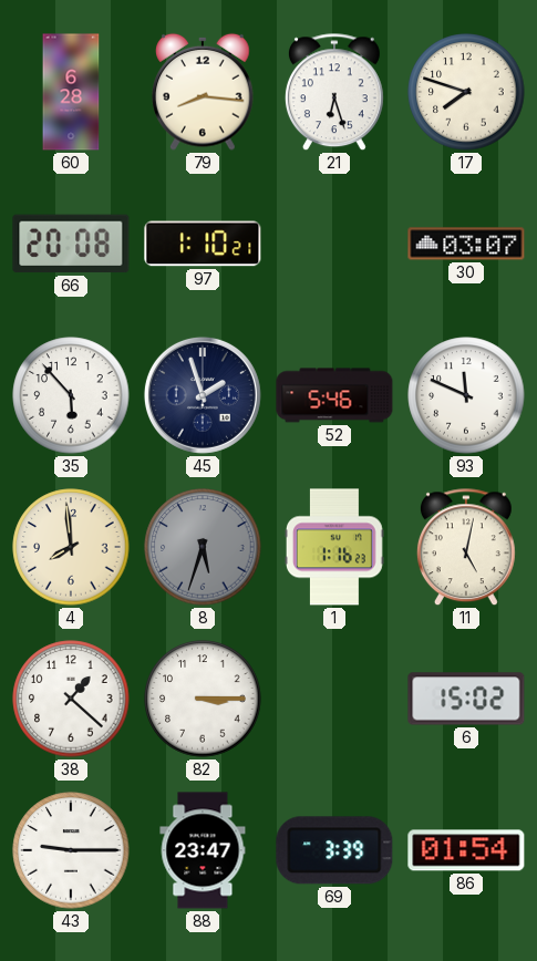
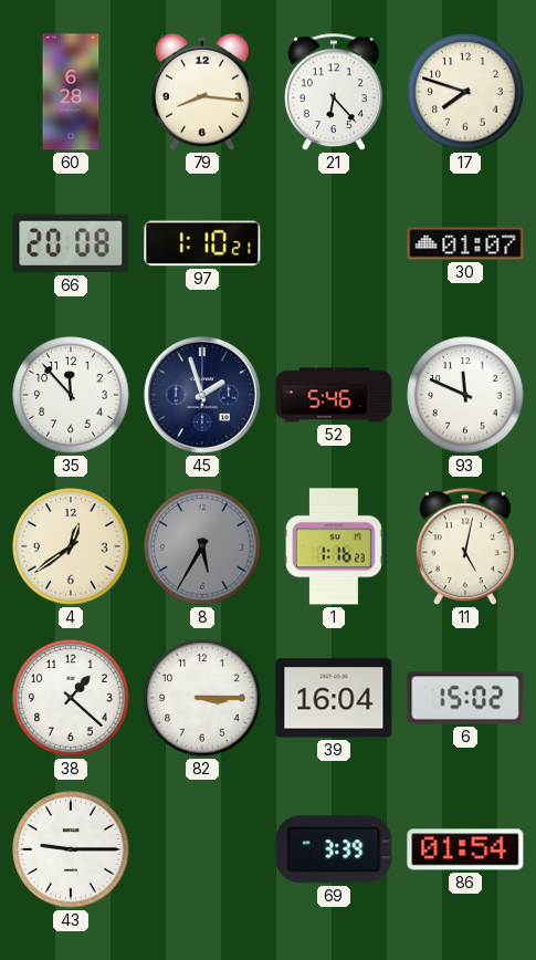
21: 6:27 -> 6:23
30: 03:07 -> 01:07
35: 5:53 -> 11:53
4: 7:59 -> 12:39
8: 5:33 -> 5:35
39: none -> 16:04
88: 23:47 -> none
